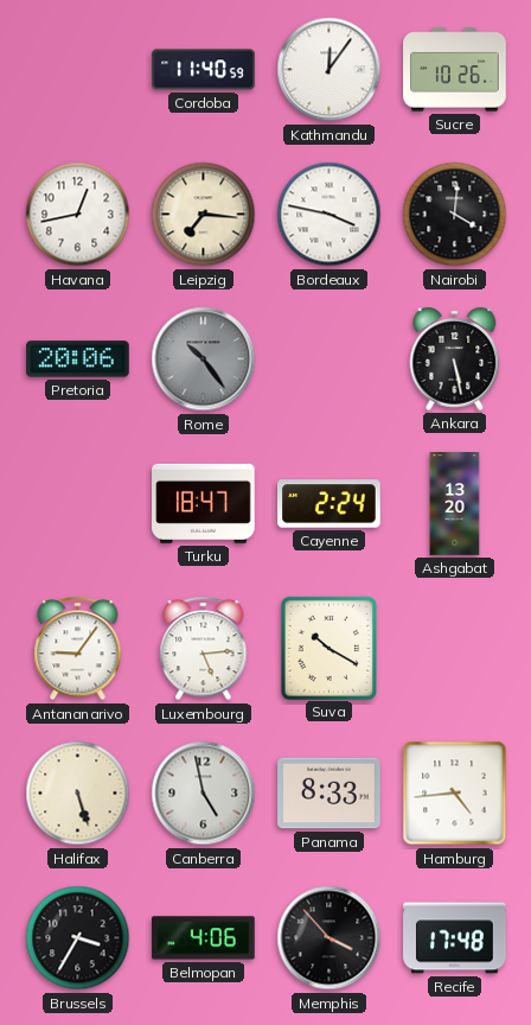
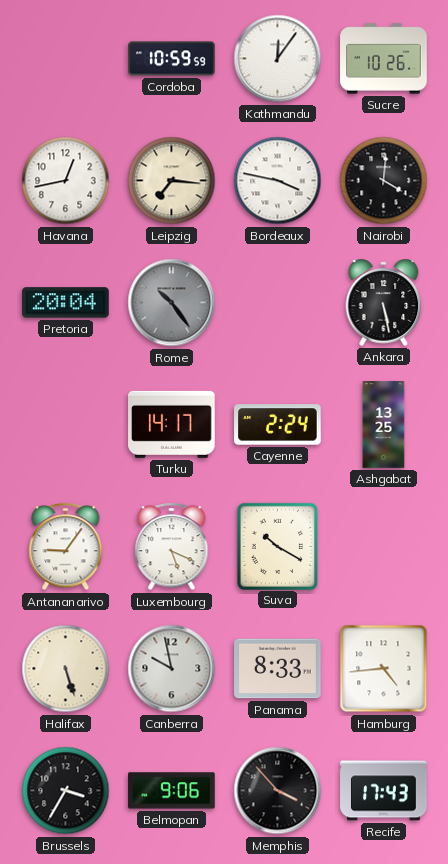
Cordoba: 11:40 -> 10:59
Pretoria: 20:06 -> 20:04
Turku: 18:47 -> 14:17
Ashgabat: 13:20 -> 13:25
Luxembourg: 5:14 -> 5:19
Canberra: 4:58 -> 9:58
Belmopan: 4:06 -> 9:06
Recife: 17:48 -> 17:43
